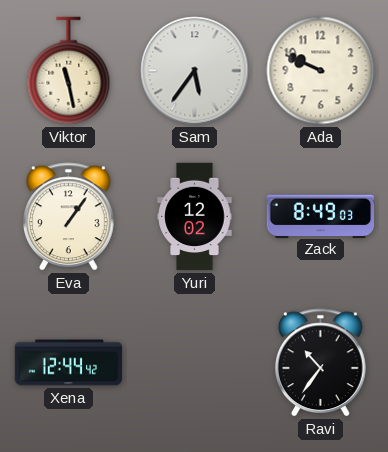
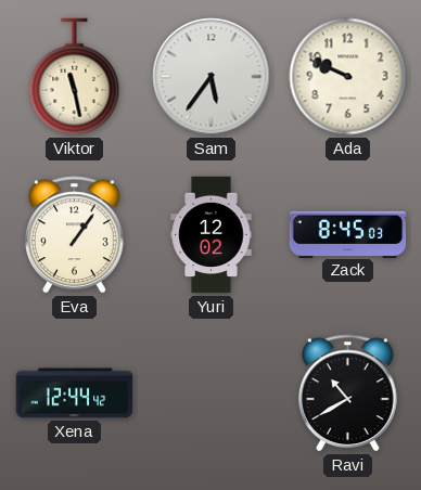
Zack: 8:49 -> 8:45
Ravi: 10:36 -> 10:40
